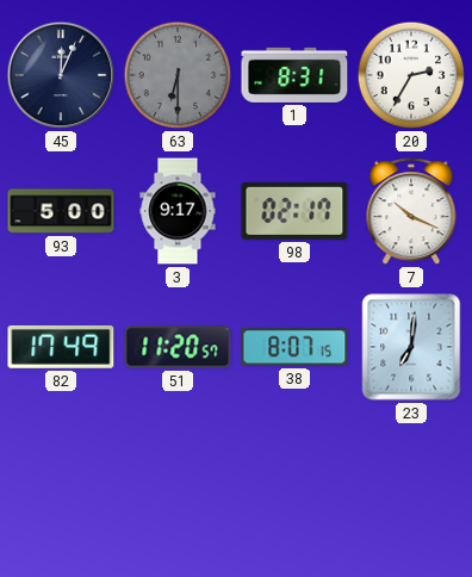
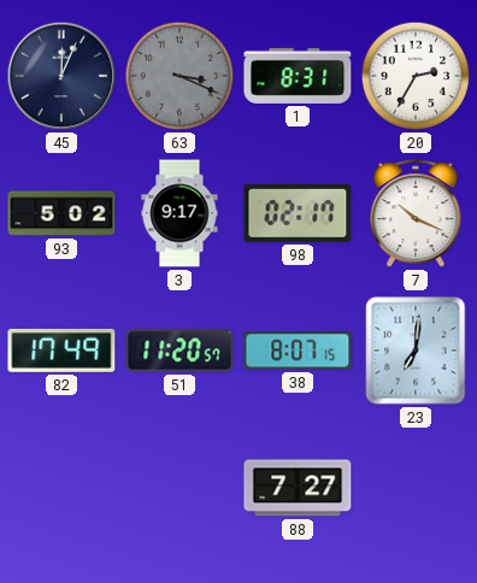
63: 6:30 -> 3:19
93: 5:00 -> 5:02
88: none -> 7:27
